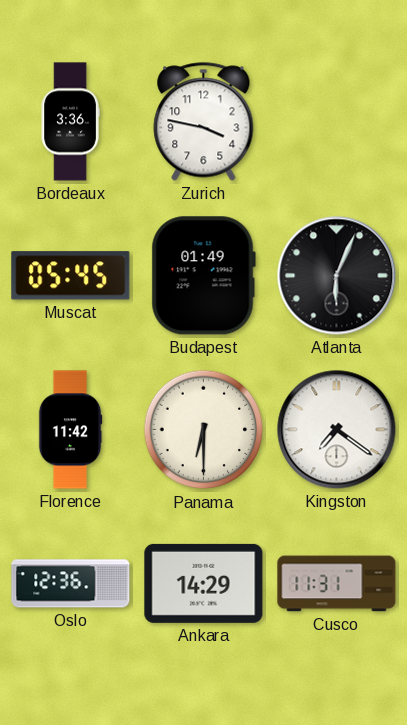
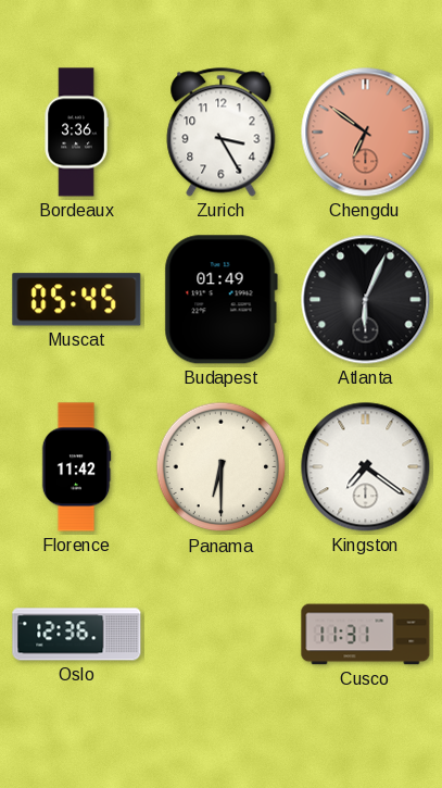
Zurich: 3:47 -> 3:25
Chengdu: none -> 6:51
Ankara: 14:29 -> none
